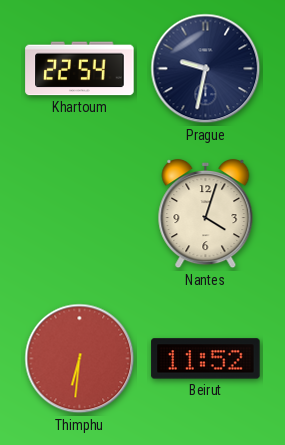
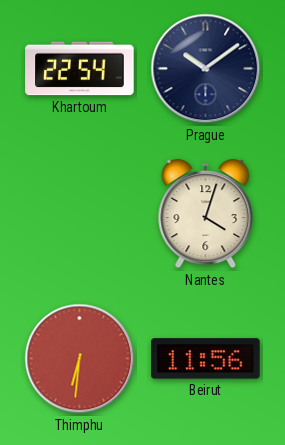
Prague: 9:32 -> 10:09
Beirut: 11:52 -> 11:56
